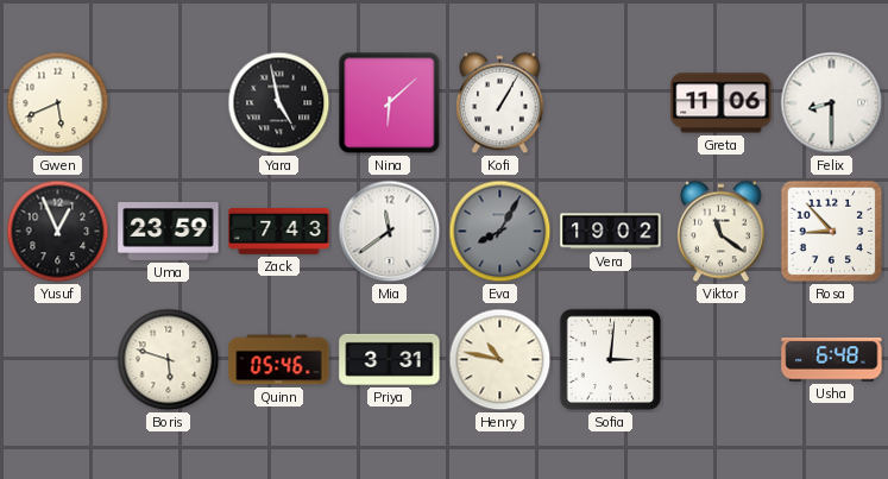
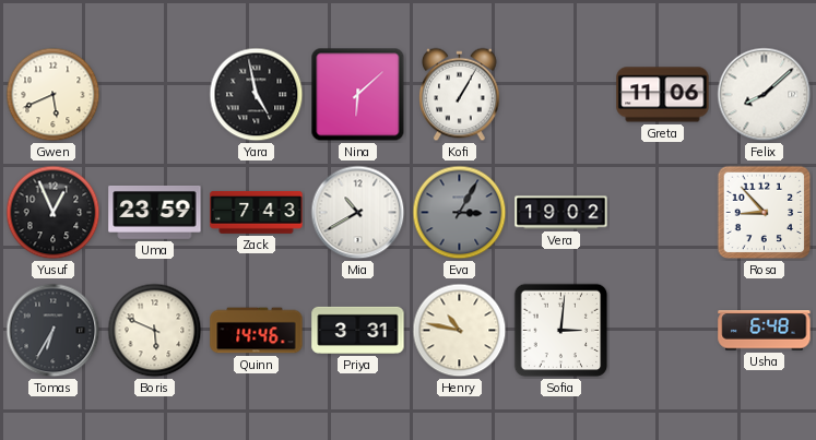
Felix: 8:30 -> 8:08
Mia: 11:39 -> 10:40
Eva: 8:05 -> 3:05
Viktor: 11:21 -> none
Tomas: none -> 6:35
Boris: 5:48 -> 5:49
Quinn: 05:46 -> 14:46
